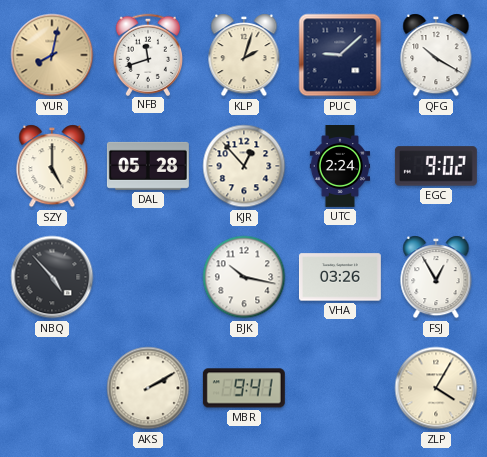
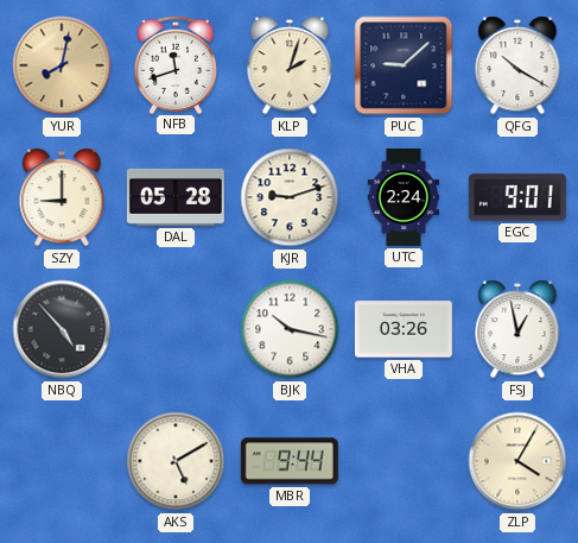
SZY: 5:00 -> 9:00
KJR: 12:53 -> 9:12
EGC: 9:02 -> 9:01
FSJ: 12:55 -> 12:58
AKS: 2:10 -> 5:10
MBR: 9:41 -> 9:44
